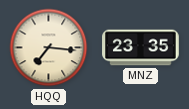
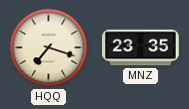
HQQ: 7:16 -> 7:18
